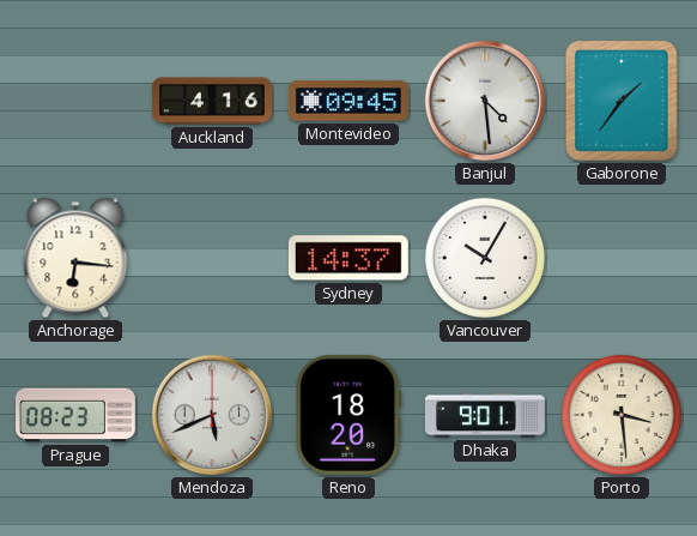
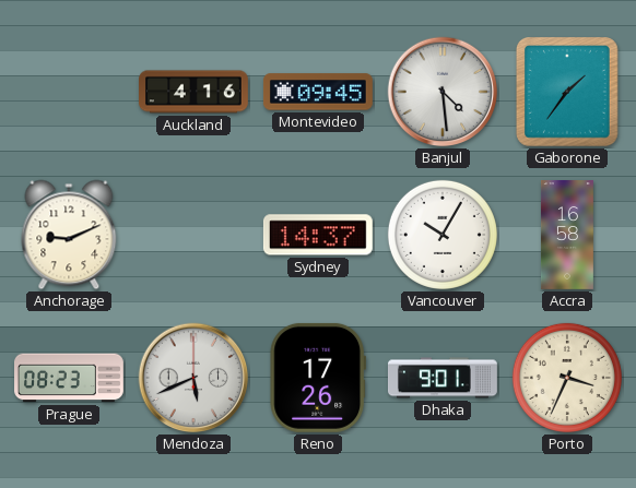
Anchorage: 6:16 -> 9:11
Accra: none -> 16:58
Reno: 18:20 -> 17:26
Porto: 3:29 -> 3:34
